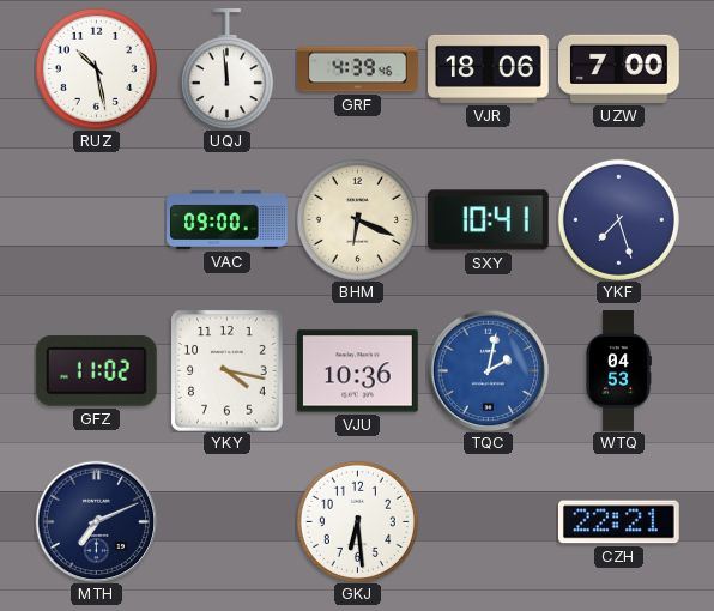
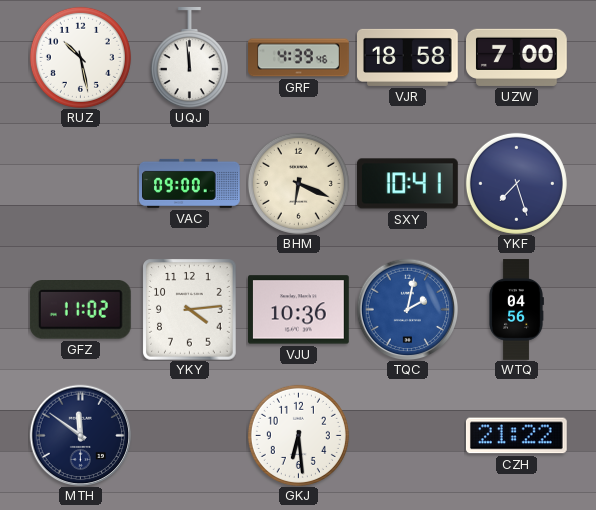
VJR: 18:06 -> 18:58
YKY: 4:17 -> 4:14
WTQ: 04:53 -> 04:56
MTH: 7:11 -> 11:51
CZH: 22:21 -> 21:22
